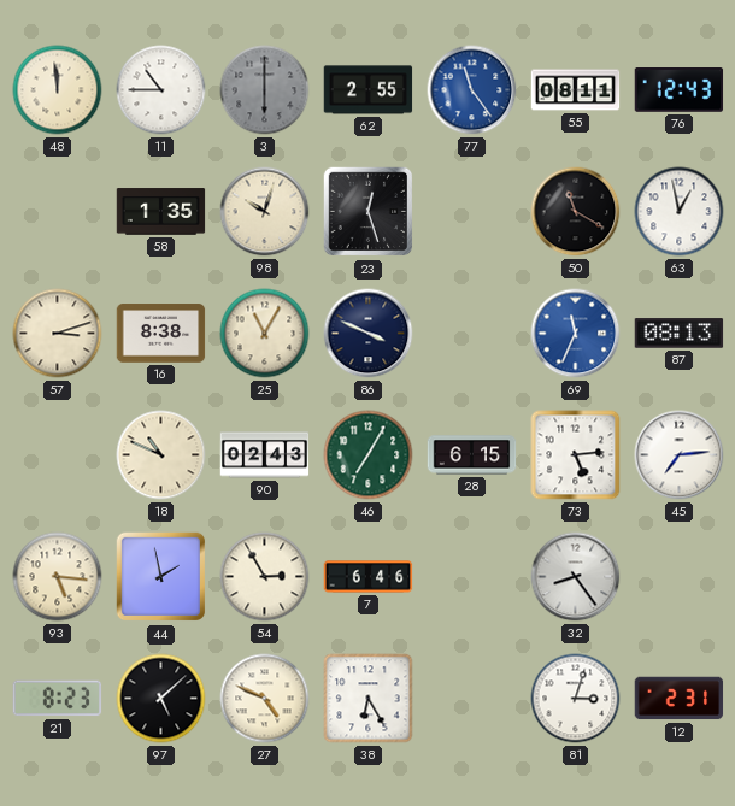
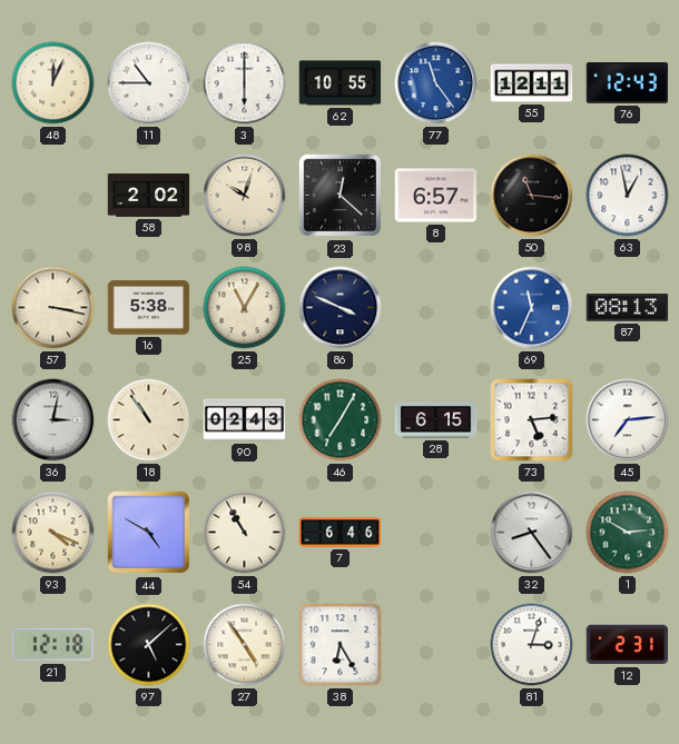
48: 11:59 -> 12:04
3 dial: grey -> white
62: 2:55 -> 10:55
55: 08:11 -> 12:11
58: 1:35 -> 2:02
23: 12:27 -> 12:22
8: none -> 6:57
50: 11:20 -> 11:16
57: 3:12 -> 3:17
16: 8:38 -> 5:38
36: none -> 3:02
18: 10:49 -> 10:54
93: 5:16 -> 4:19
44: 1:58 -> 4:50
54: 2:55 -> 10:55
1: none -> 2:50
21: 8:23 -> 12:18
27: 4:49 -> 4:54
